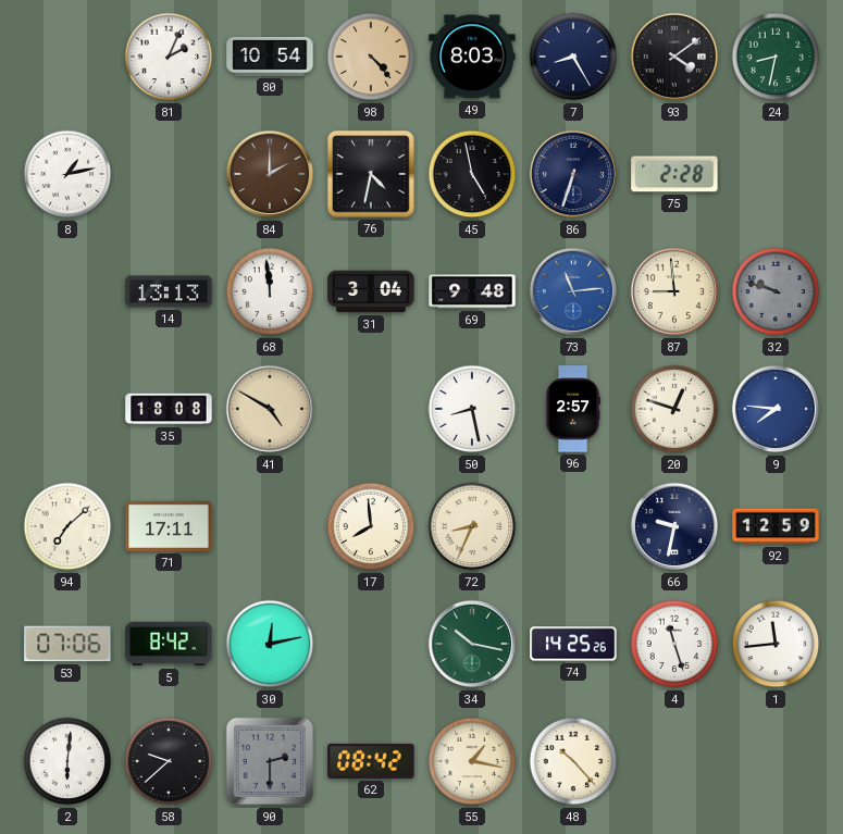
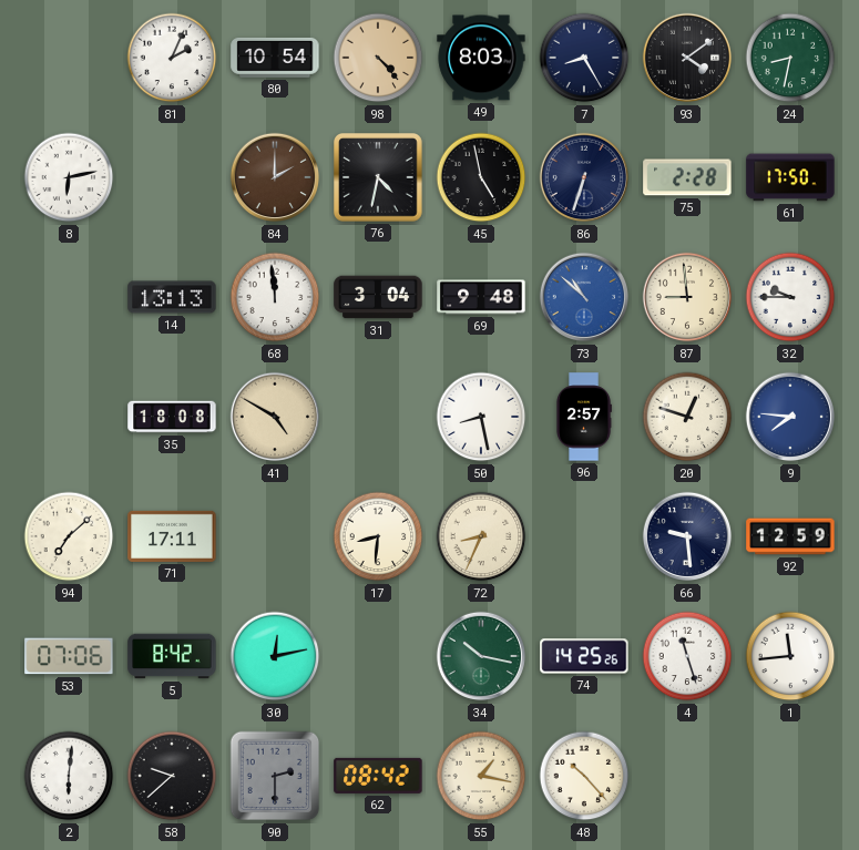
8: 1:13 -> 6:13
61: none -> 17:50
73: 11:14 -> 10:52
32: 9:48 -> 9:45
32 dial: grey -> white
17: 7:59 -> 8:31
66: 9:32 -> 9:29
